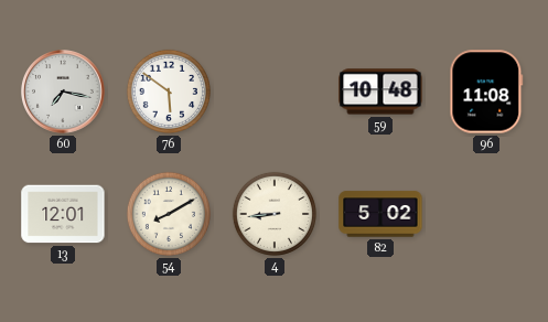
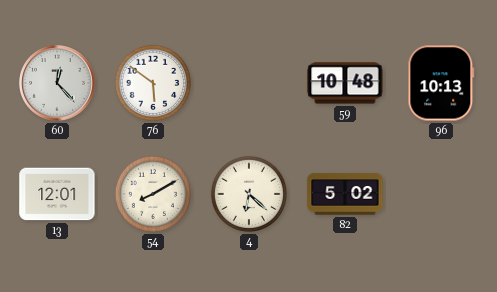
60: 7:17 -> 12:23
96: 11:08 -> 10:13
4: 8:44 -> 6:22
